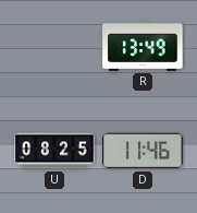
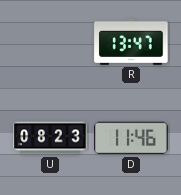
R: 13:49 -> 13:47
U: 08:25 -> 08:23
